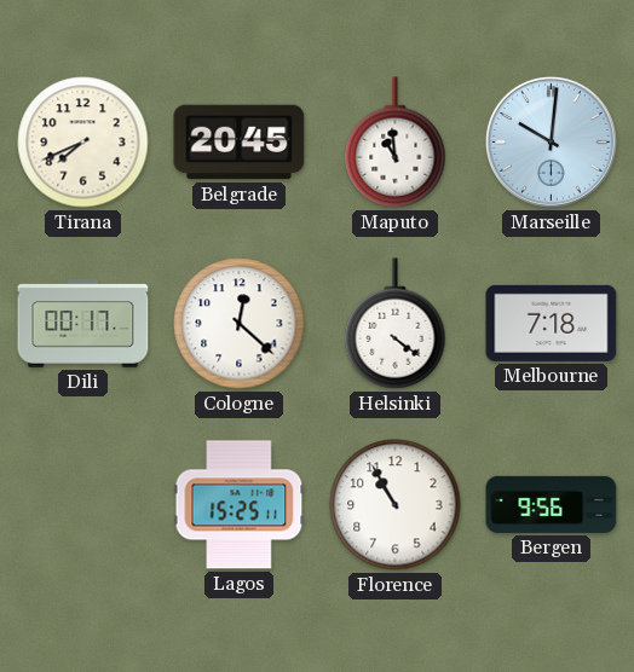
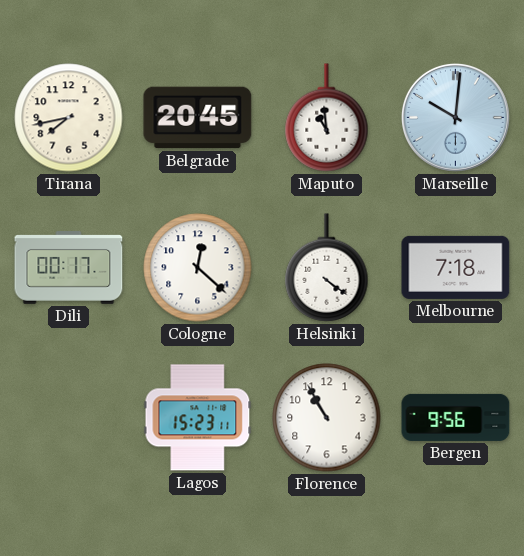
Tirana: 7:41 -> 7:43
Lagos: 15:25 -> 15:23
